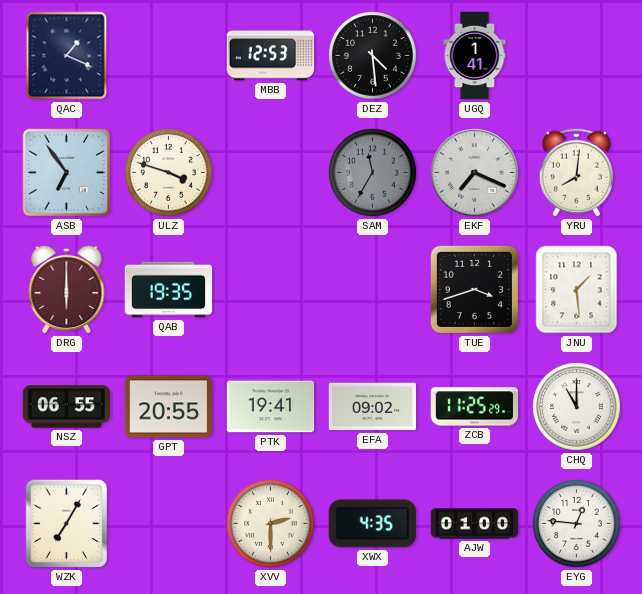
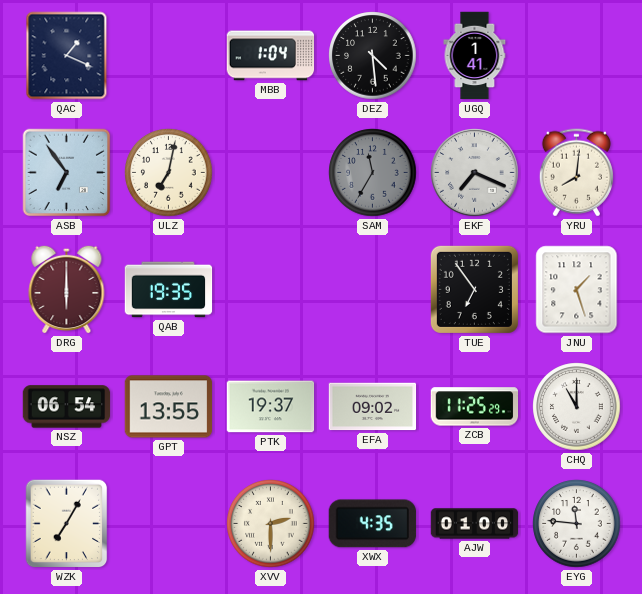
MBB: 12:53 -> 1:04
ULZ: 3:48 -> 7:02
TUE: 3:42 -> 6:54
JNU: 1:29 -> 1:27
NSZ: 06:55 -> 06:54
GPT: 20:55 -> 13:55
PTK: 19:41 -> 19:37
EYG: 12:46 -> 11:46
